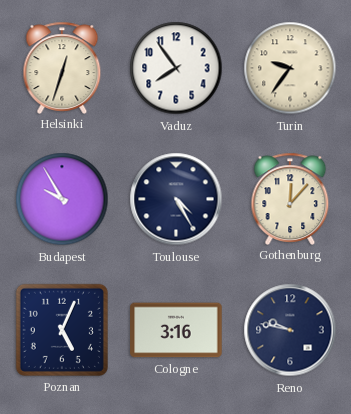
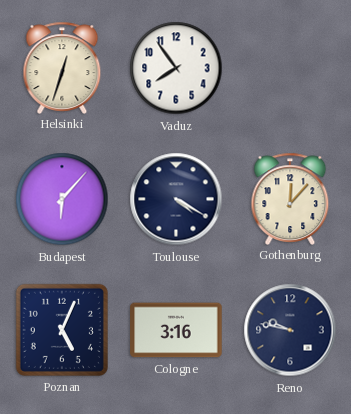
Turin: 9:36 -> none
Budapest: 9:55 -> 6:07
Toulouse: 4:25 -> 4:20
